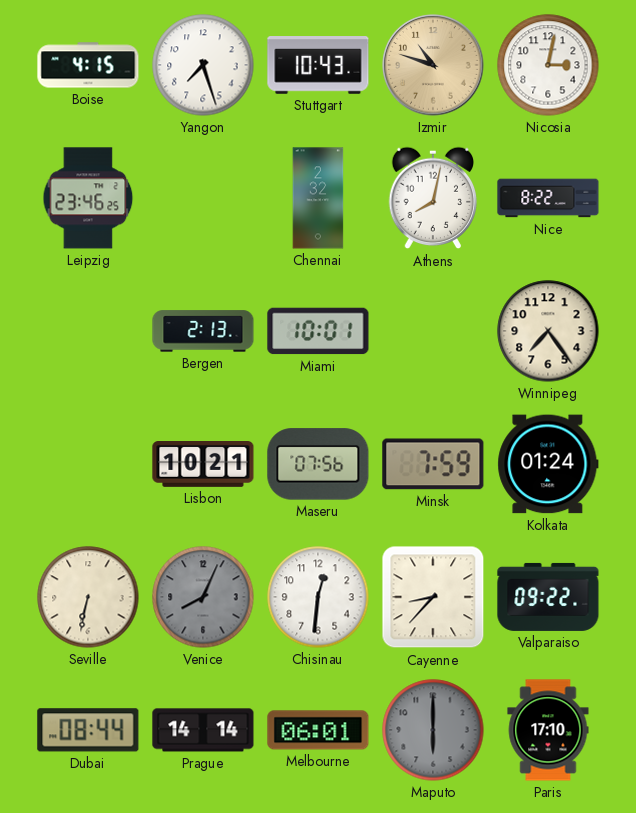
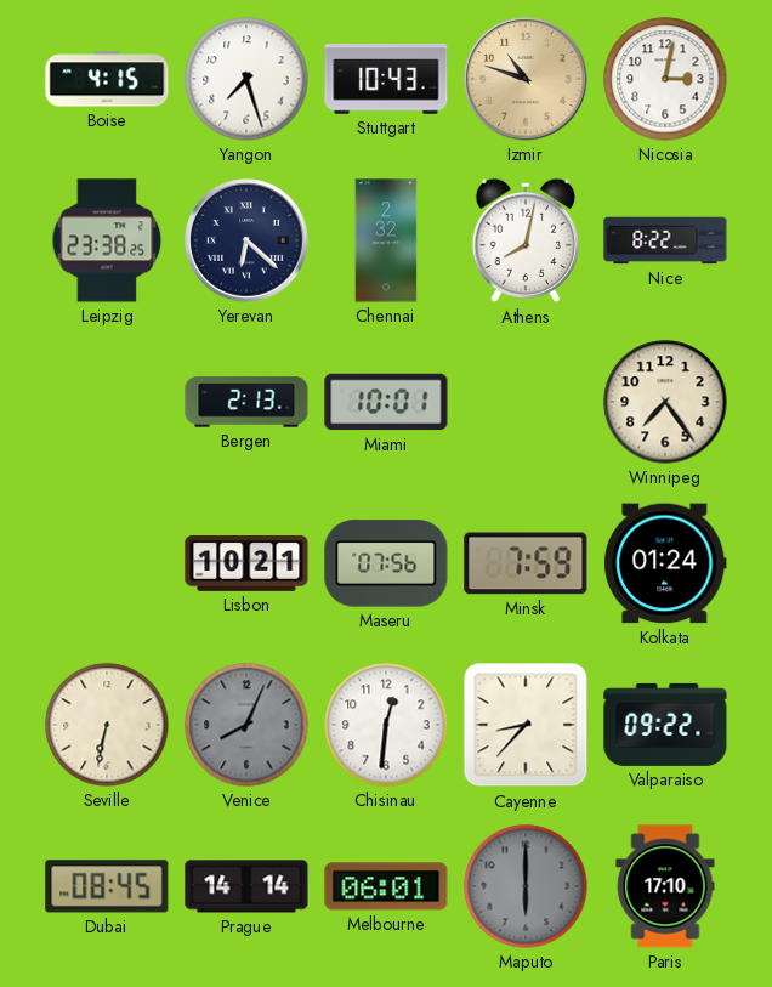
Leipzig: 23:46 -> 23:38
Yerevan: none -> 6:22
Dubai: 08:44 -> 08:45
